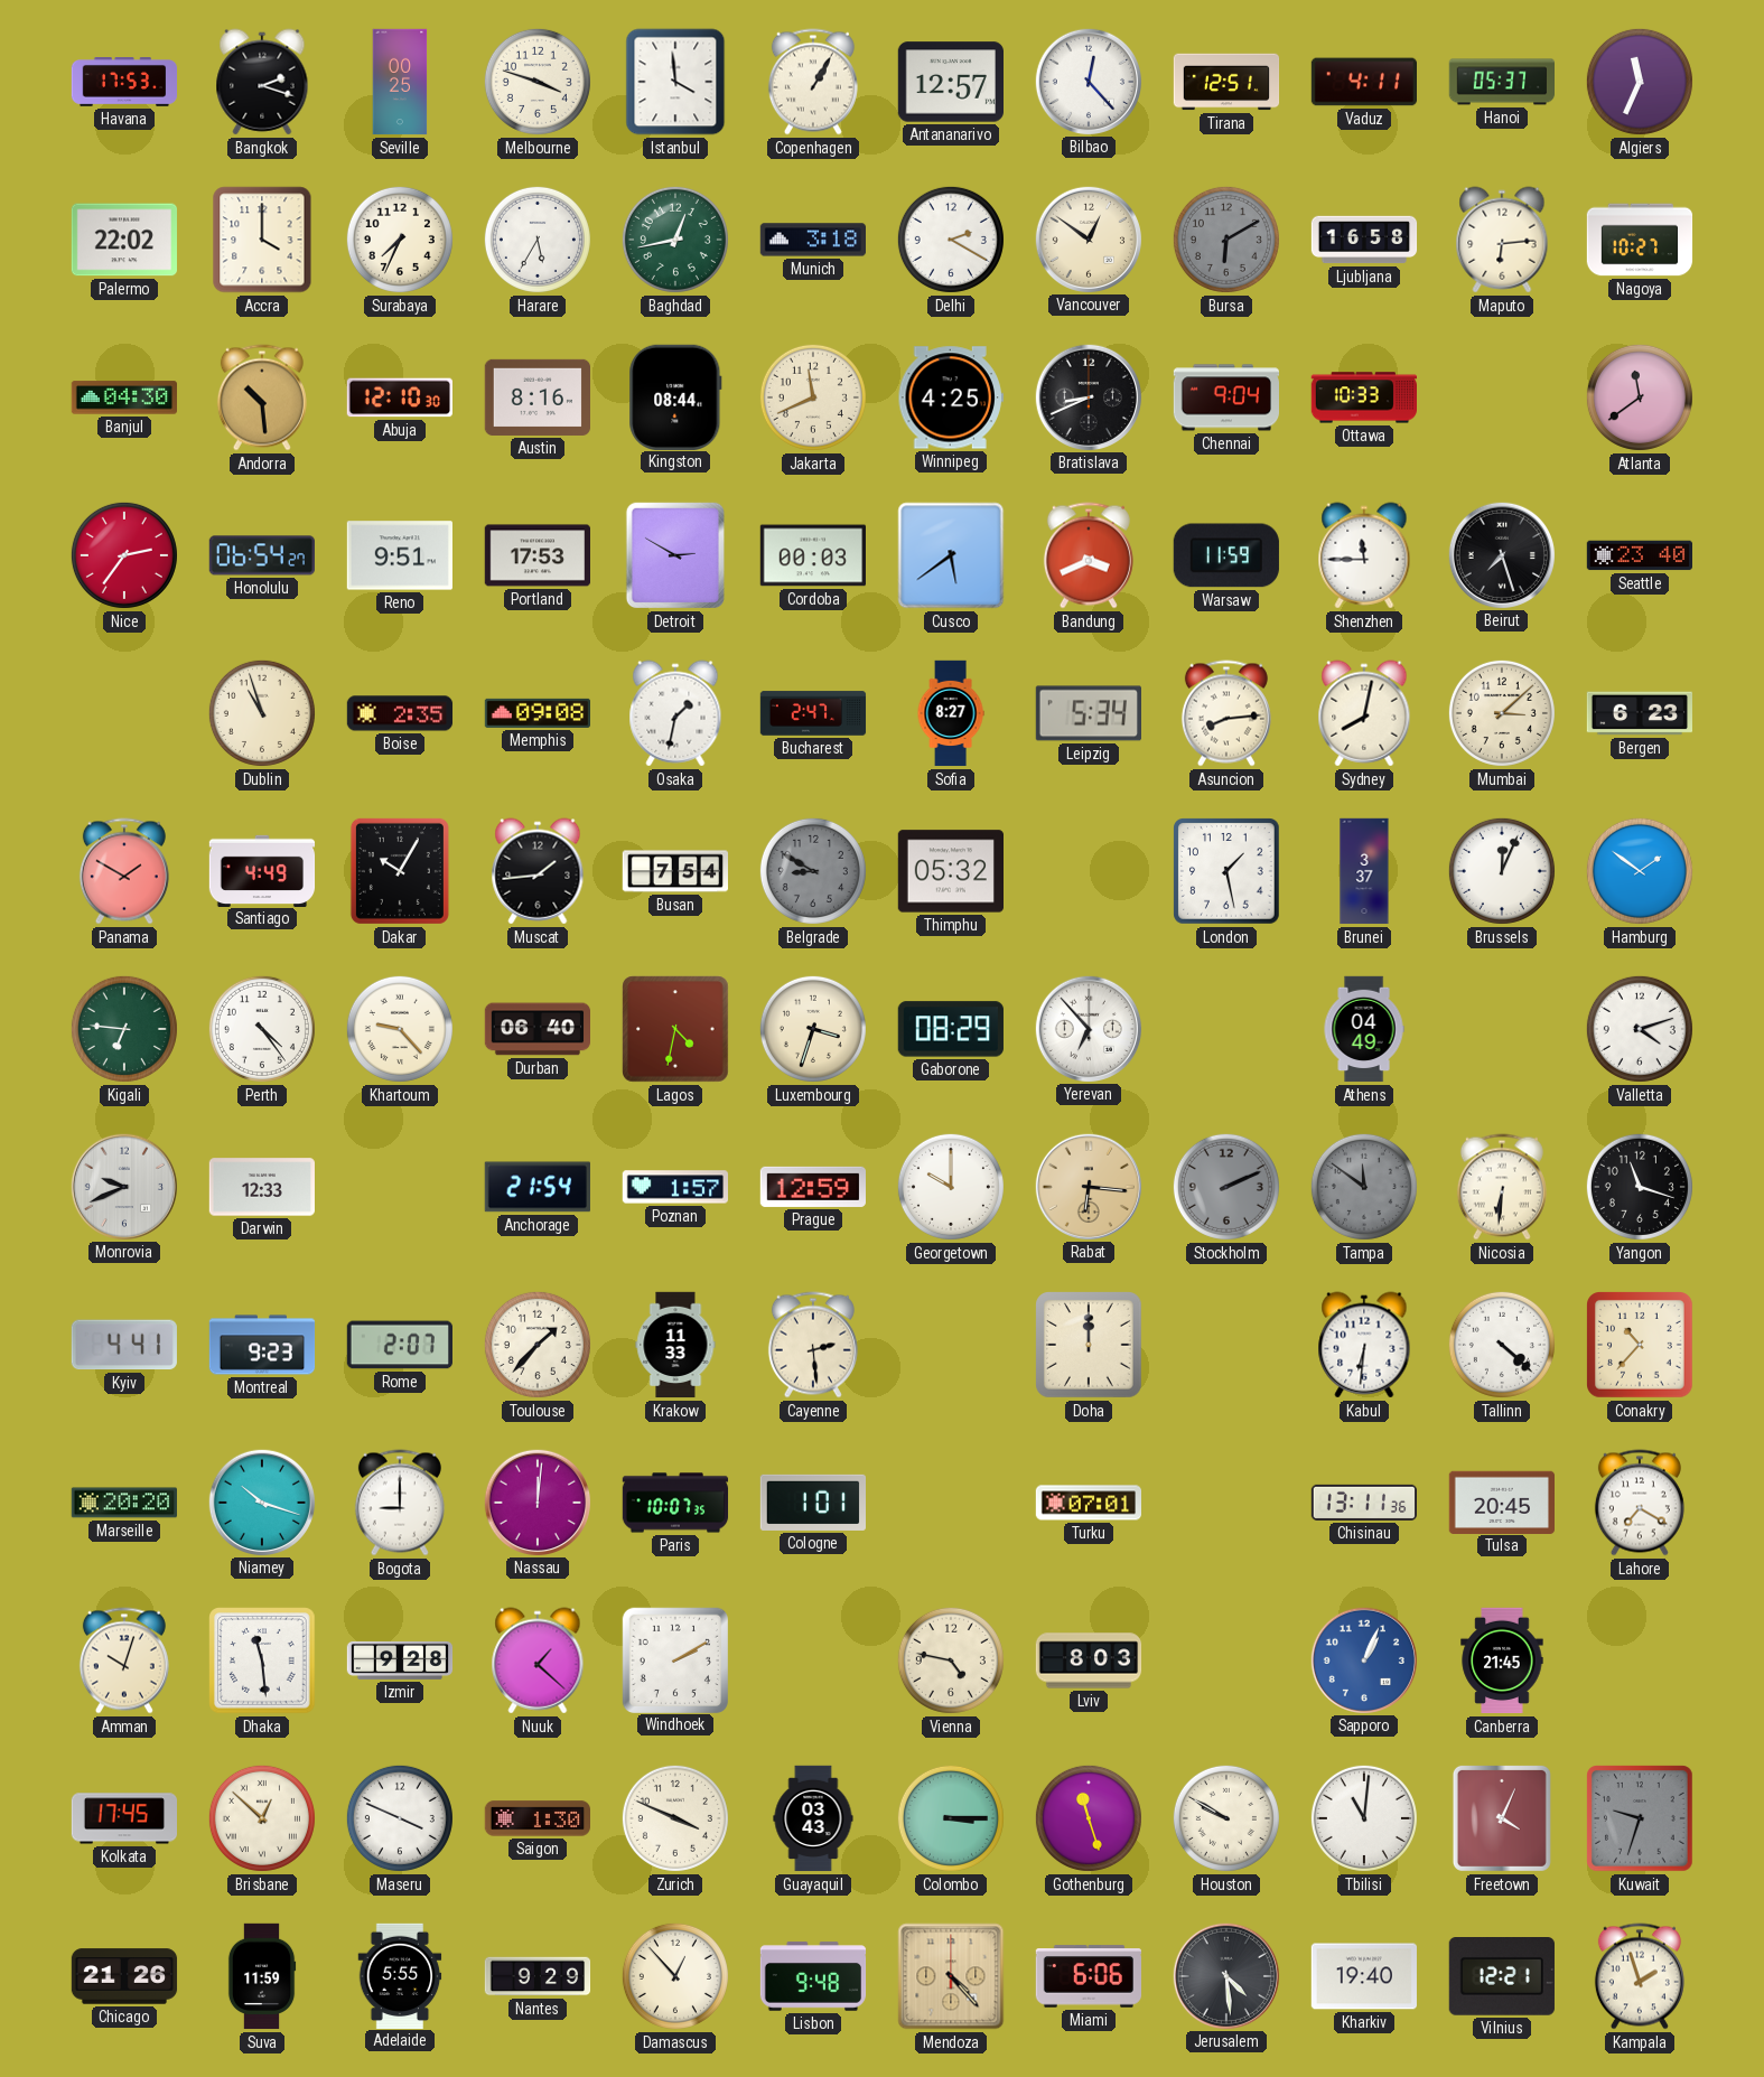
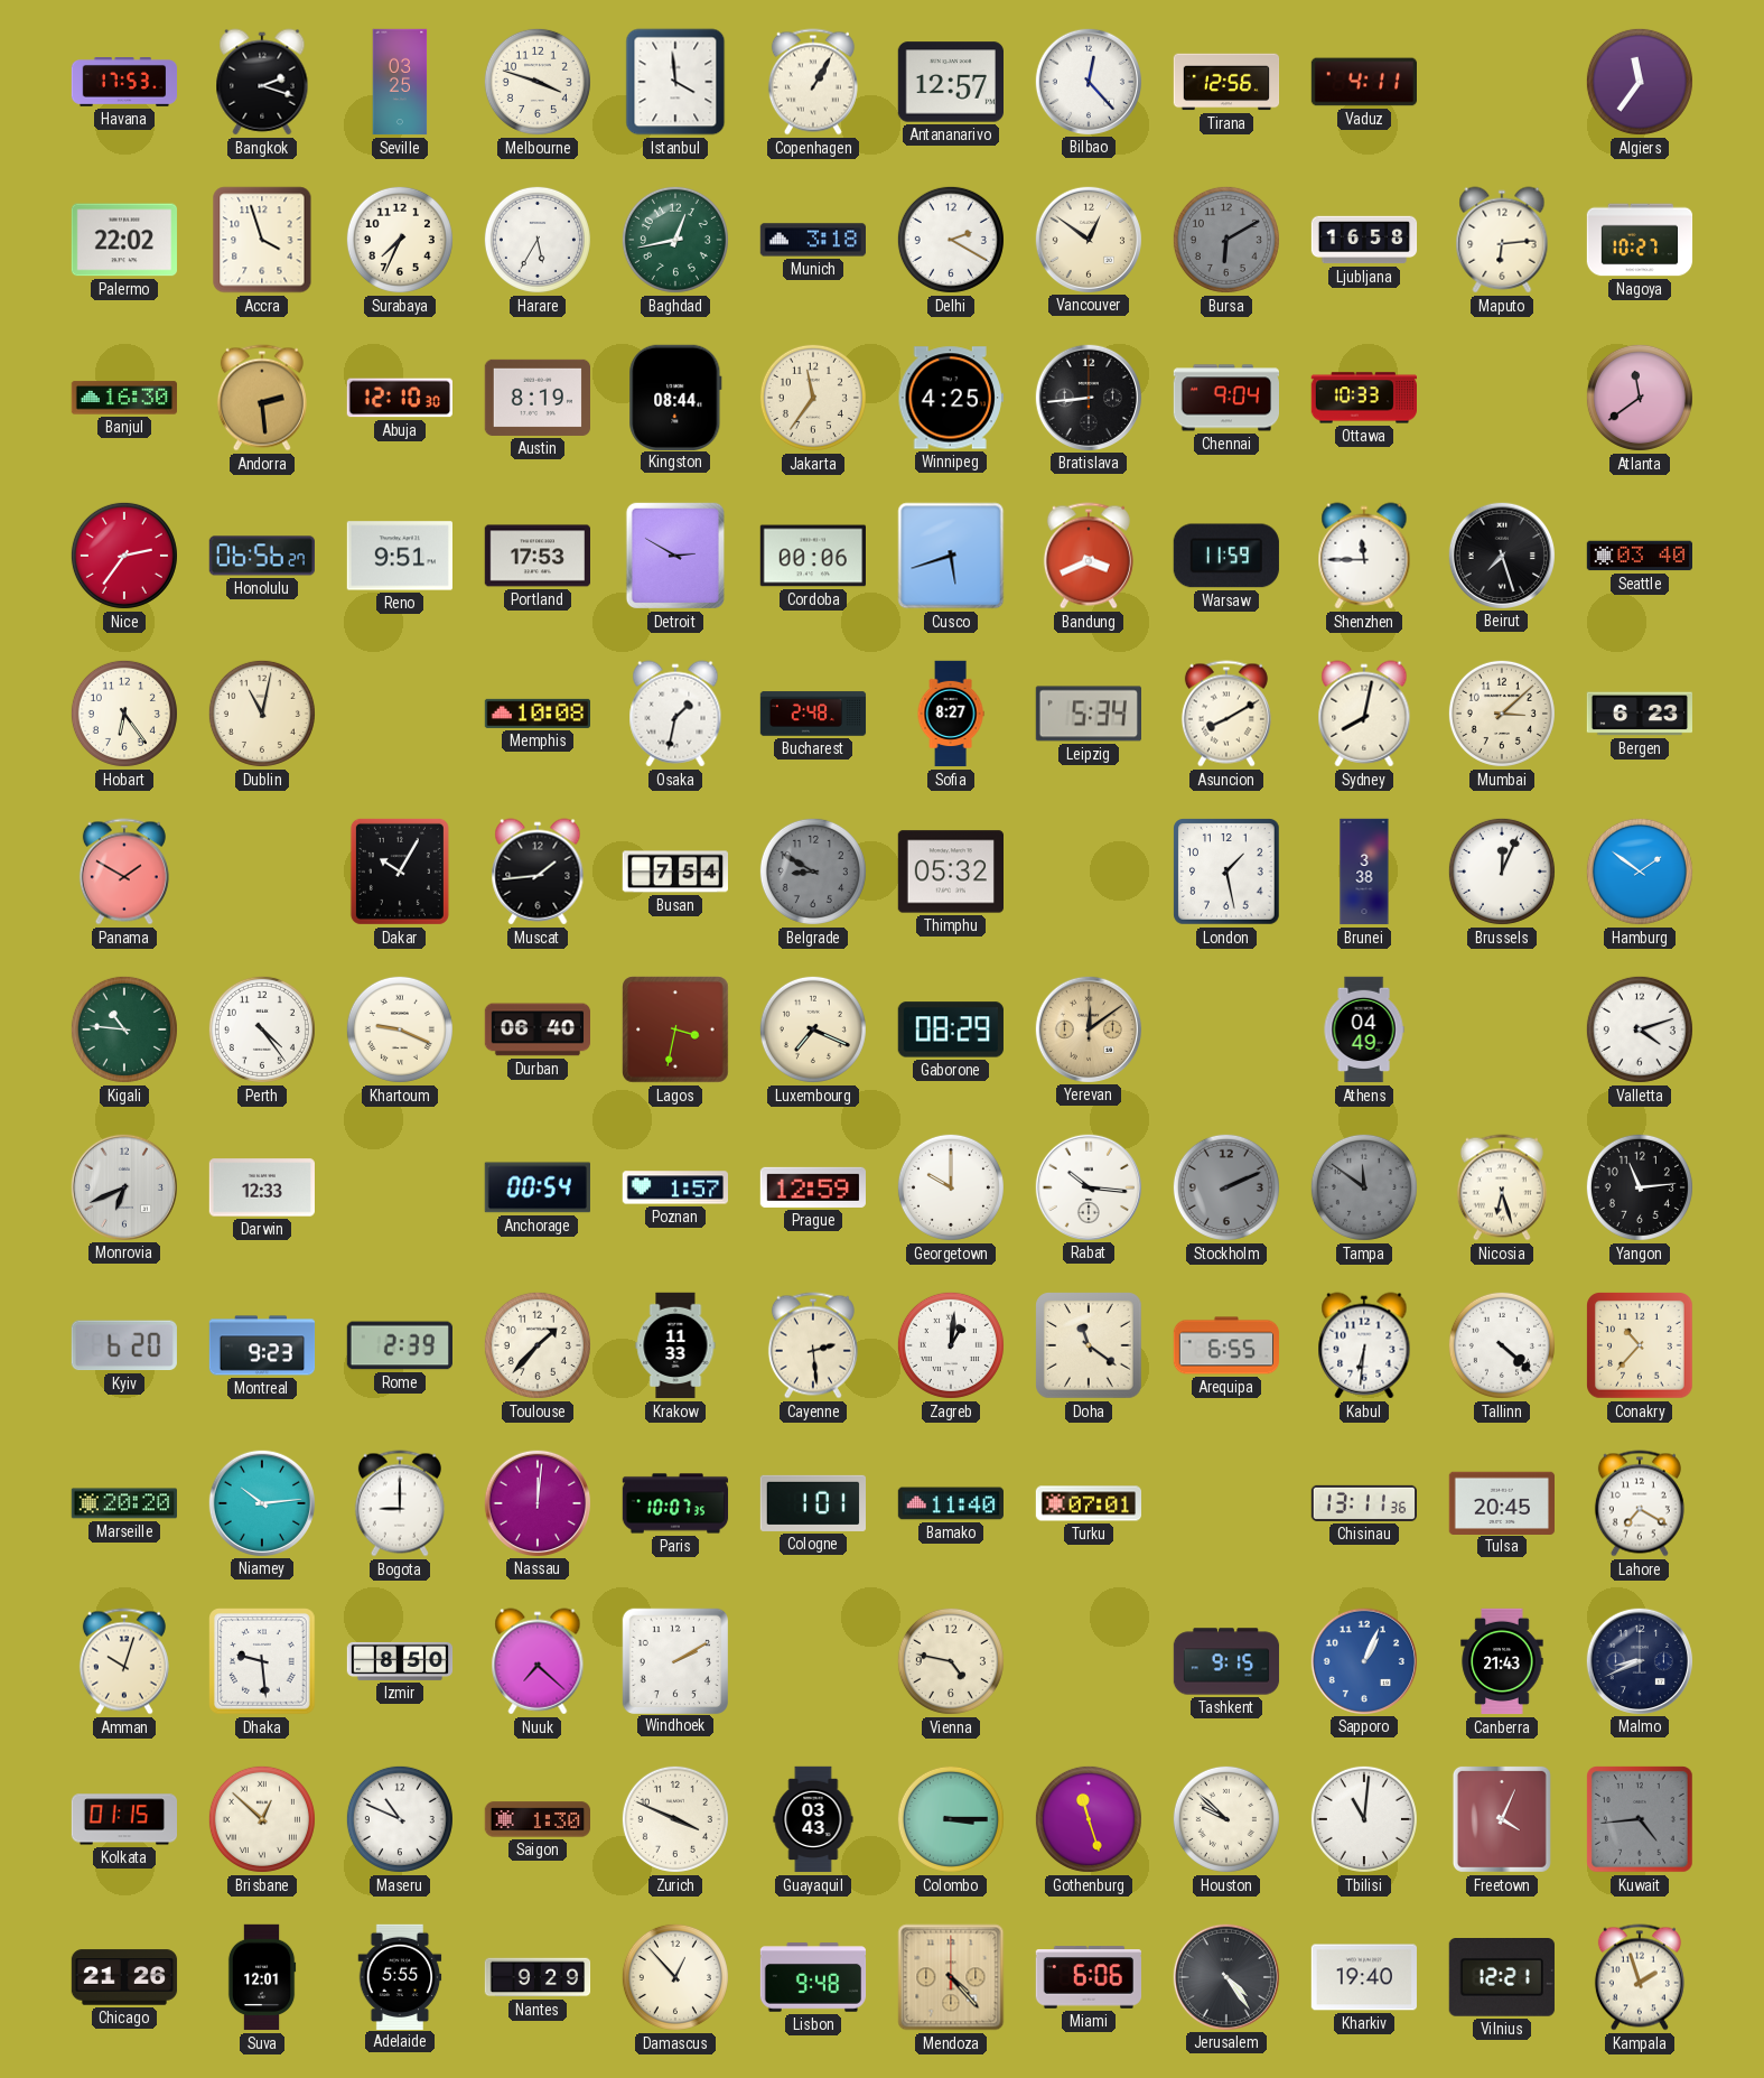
Seville: 00:25 -> 03:25
Tirana: 12:51 -> 12:56
Hanoi: 05:37 -> none
Algiers: 11:34 -> 11:36
Accra: 4:00 -> 3:57
Banjul: 04:30 -> 16:30
Andorra: 10:29 -> 2:29
Austin: 8:16 -> 8:19
Jakarta: 11:41 -> 11:36
Bratislava: 8:41 -> 8:44
Honolulu: 06:54 -> 06:56
Cordoba: 00:03 -> 00:06
Cusco: 5:39 -> 5:42
Seattle: 23:40 -> 03:40
Hobart: none -> 6:24
Dublin: 10:57 -> 11:02
Boise: 2:35 -> none
Memphis: 09:08 -> 10:08
Bucharest: 2:47 -> 2:48
Asuncion: 8:14 -> 8:10
Santiago: 4:49 -> none
Brunei: 3:37 -> 3:38
Kigali: 6:46 -> 10:46
Khartoum: 9:23 -> 9:19
Lagos: 4:32 -> 3:32
Luxembourg: 3:33 -> 7:19
Yerevan: 6:53 -> 12:09
Yerevan dial: white -> champagne
Monrovia: 9:41 -> 6:41
Anchorage: 21:54 -> 00:54
Rabat: 6:16 -> 10:16
Rabat dial: champagne -> white
Nicosia: 6:31 -> 6:27
Yangon: 11:18 -> 11:14
Kyiv: 4:41 -> 6:20
Rome: 2:07 -> 2:39
Zagreb: none -> 1:01
Doha: 12:00 -> 11:21
Arequipa: none -> 6:55
Niamey: 10:18 -> 10:14
Bamako: none -> 11:40
Dhaka: 11:29 -> 9:29
Izmir: 9:28 -> 8:50
Nuuk: 1:22 -> 7:22
Lviv: 8:03 -> none
Tashkent: none -> 9:15
Canberra: 21:45 -> 21:43
Malmo: none -> 8:41
Kolkata: 17:45 -> 01:15
Maseru: 3:49 -> 10:49
Houston: 9:50 -> 9:52
Kuwait: 9:33 -> 4:44
Suva: 11:59 -> 12:01
Jerusalem: 4:29 -> 4:24
